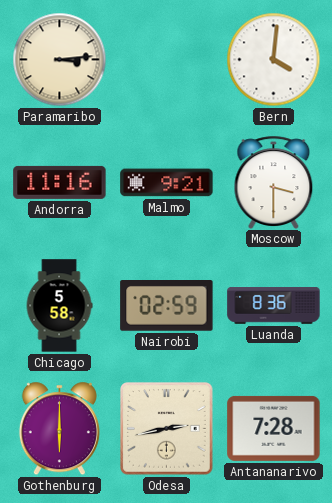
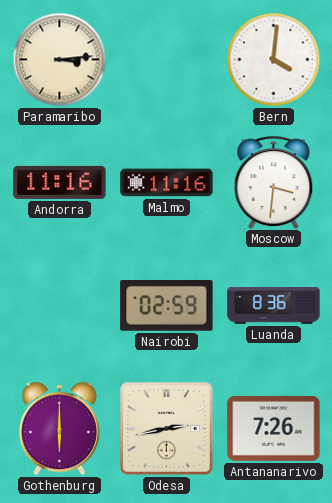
Malmo: 9:21 -> 11:16
Moscow: 3:30 -> 3:31
Chicago: 5:58 -> none
Antananarivo: 7:28 -> 7:26
